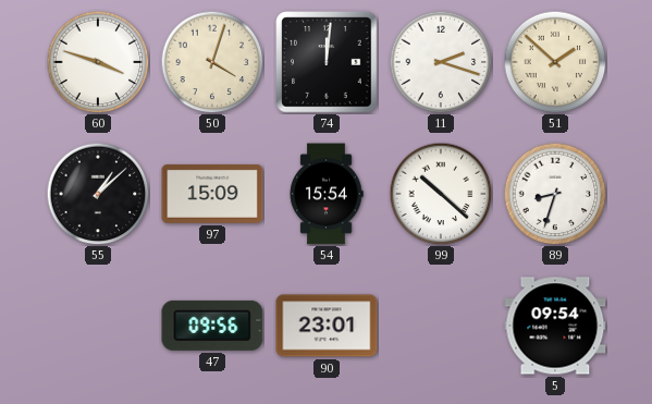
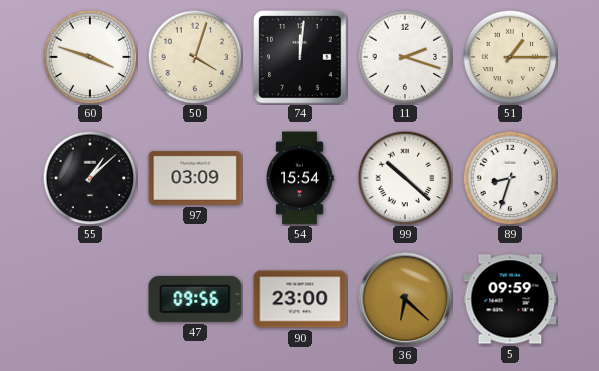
51: 1:52 -> 1:15
97: 15:09 -> 03:09
90: 23:01 -> 23:00
36: none -> 6:22
5: 09:54 -> 09:59
